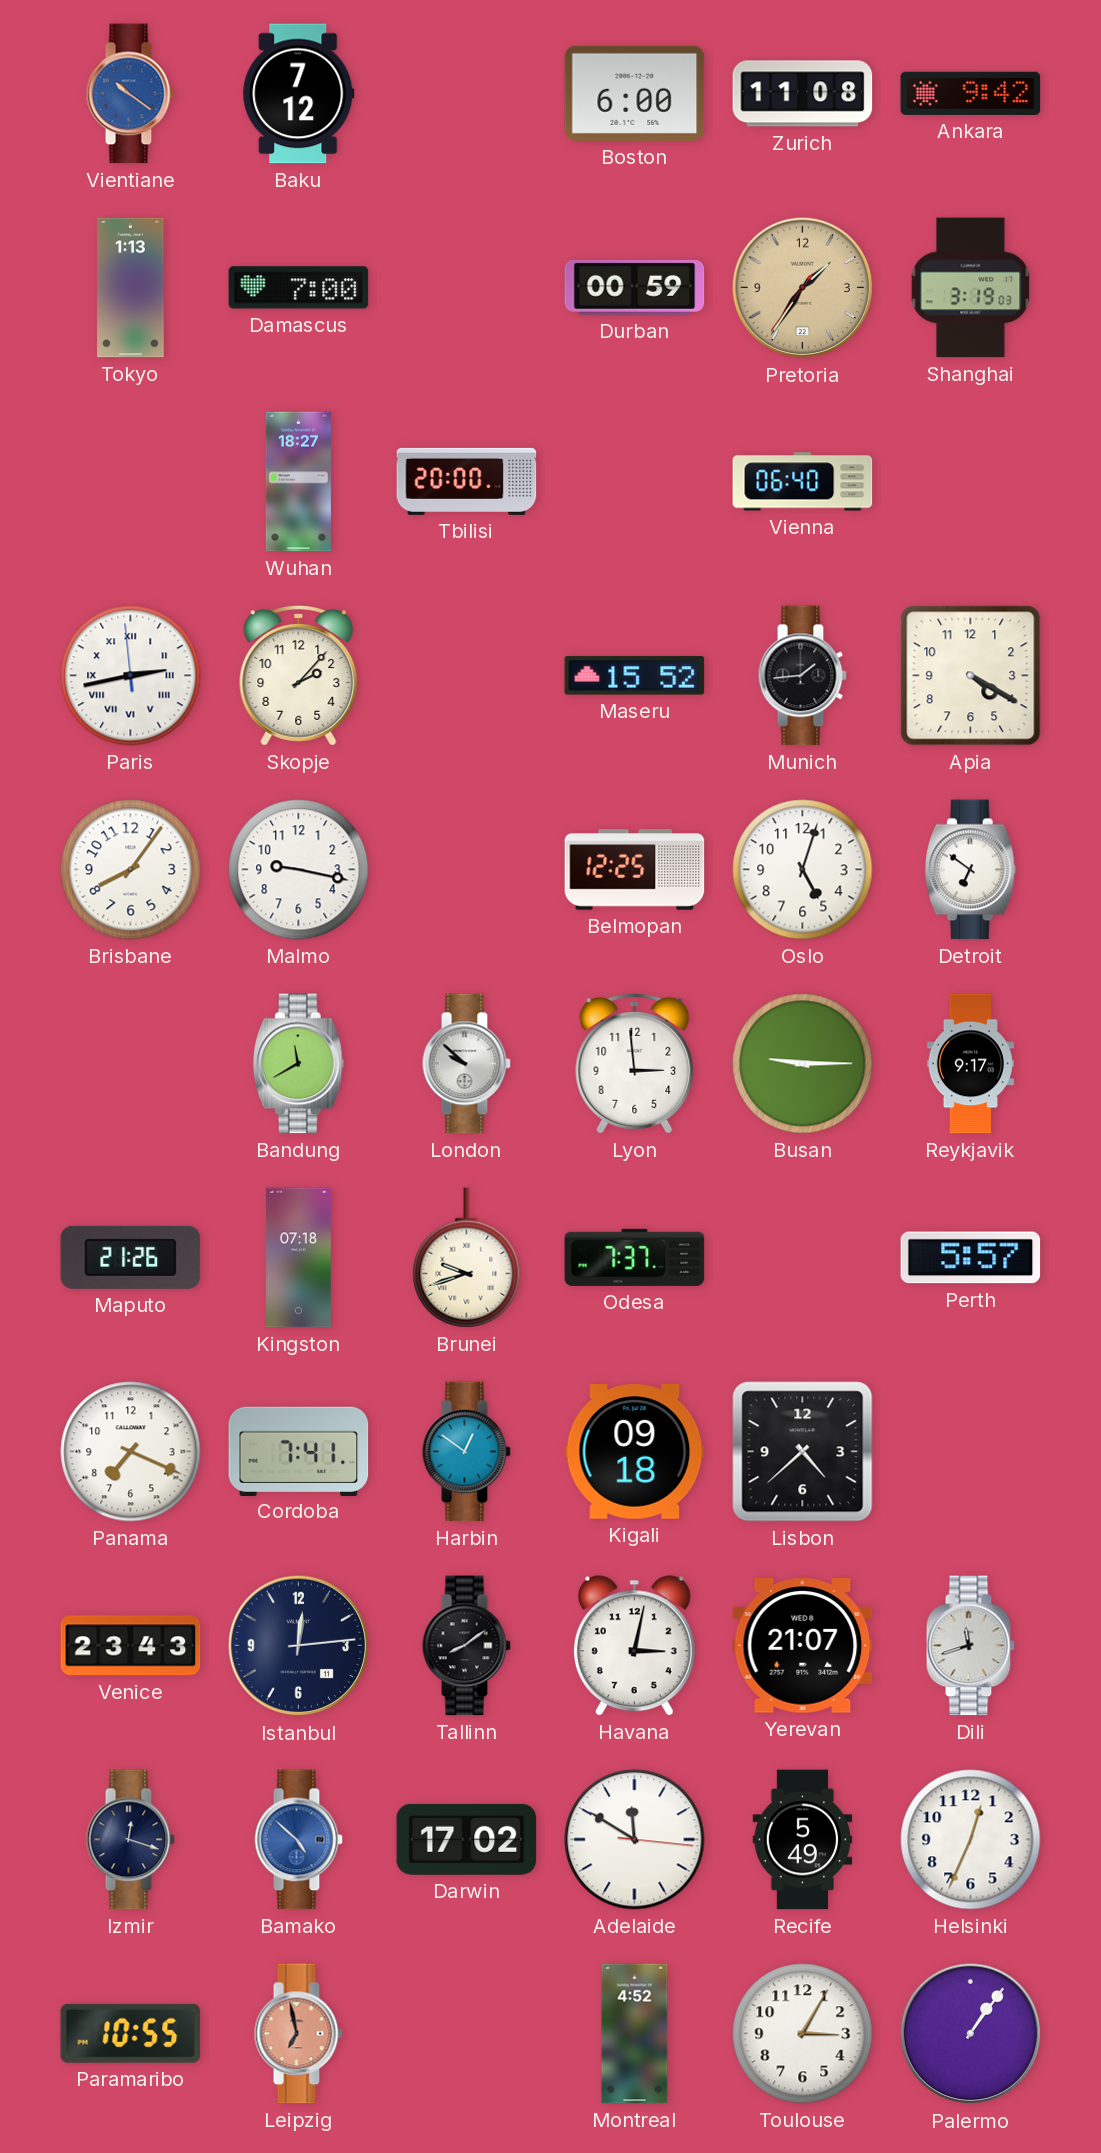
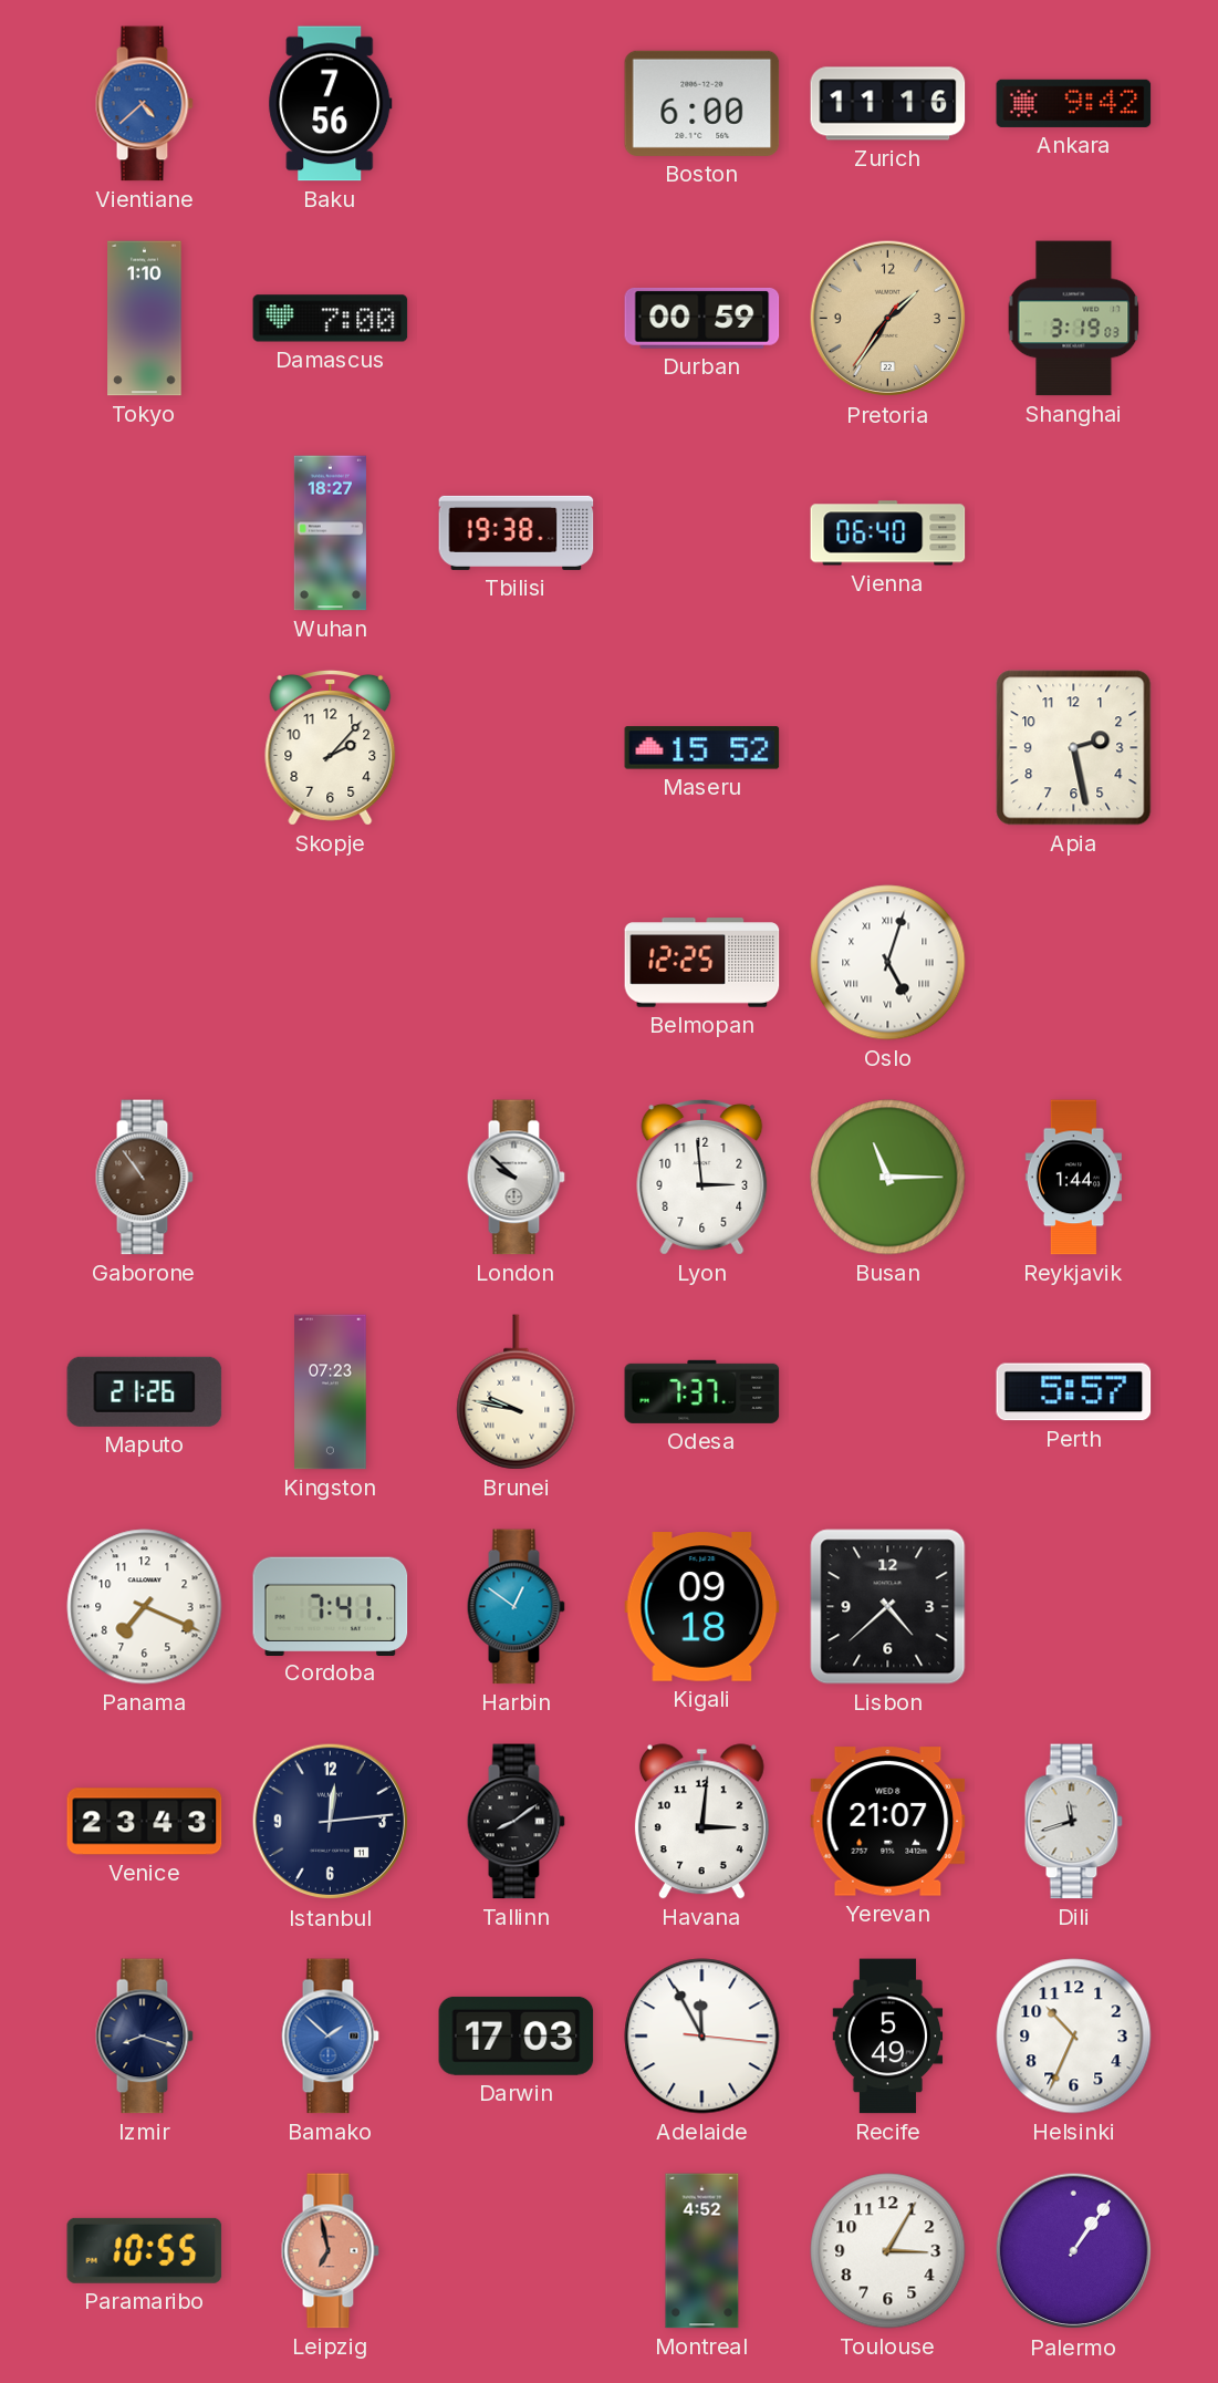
Vientiane: 10:21 -> 4:38
Baku: 7:12 -> 7:56
Zurich: 11:08 -> 11:16
Tokyo: 1:13 -> 1:10
Tbilisi: 20:00 -> 19:38
Paris: 2:42 -> none
Munich: 1:44 -> none
Apia: 4:20 -> 2:28
Brisbane: 8:06 -> none
Malmo: 9:17 -> none
Oslo numerals: Arabic -> Roman
Detroit: 6:51 -> none
Gaborone: none -> 10:54
Bandung: 11:40 -> none
Busan: 9:15 -> 11:15
Reykjavik: 9:17 -> 1:44
Kingston: 07:18 -> 07:23
Brunei: 9:42 -> 9:47
Havana: 3:02 -> 3:01
Izmir: 12:18 -> 8:18
Bamako: 4:52 -> 1:52
Darwin: 17:02 -> 17:03
Adelaide: 11:50 -> 11:55
Helsinki: 12:34 -> 10:34
